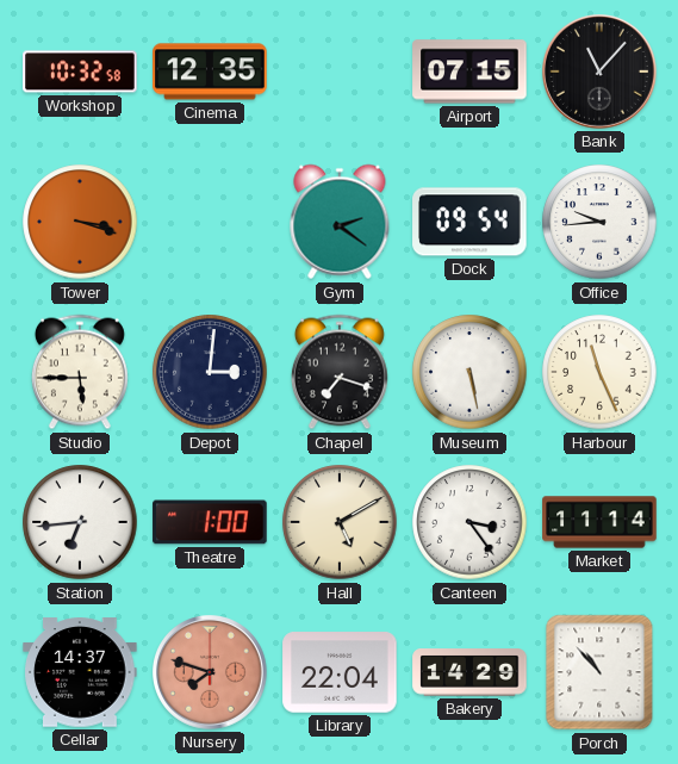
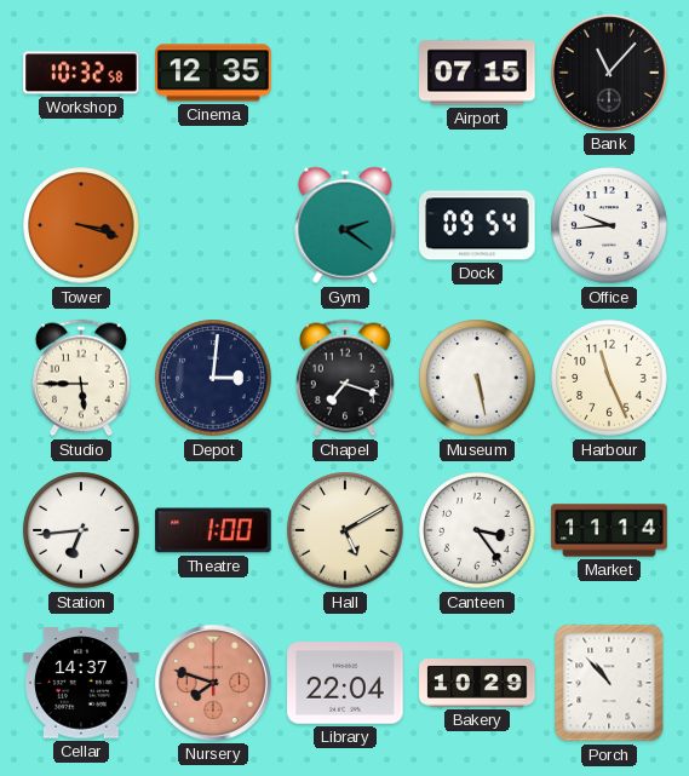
Bakery: 14:29 -> 10:29
